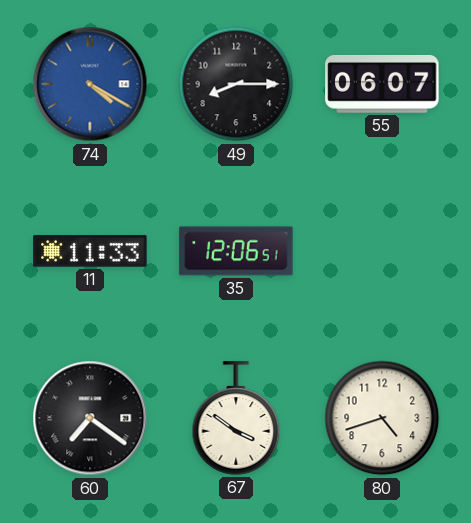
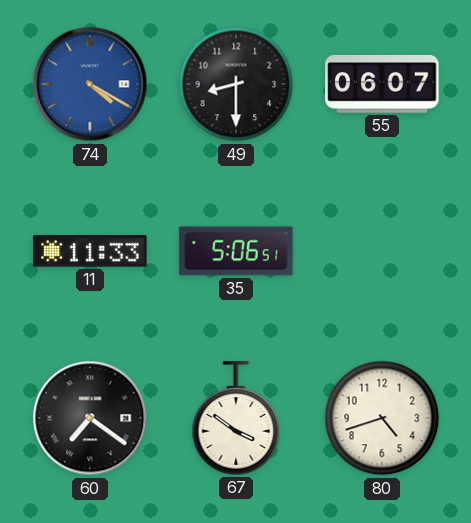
49: 8:15 -> 8:30
35: 12:06 -> 5:06
